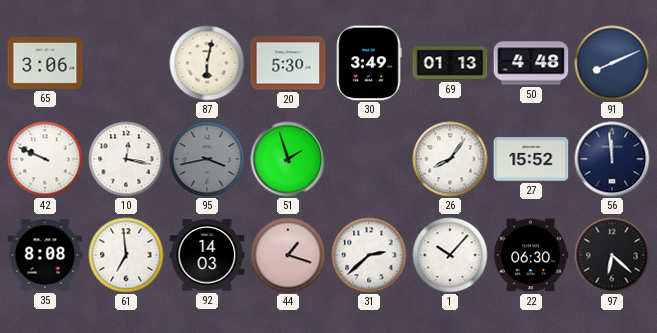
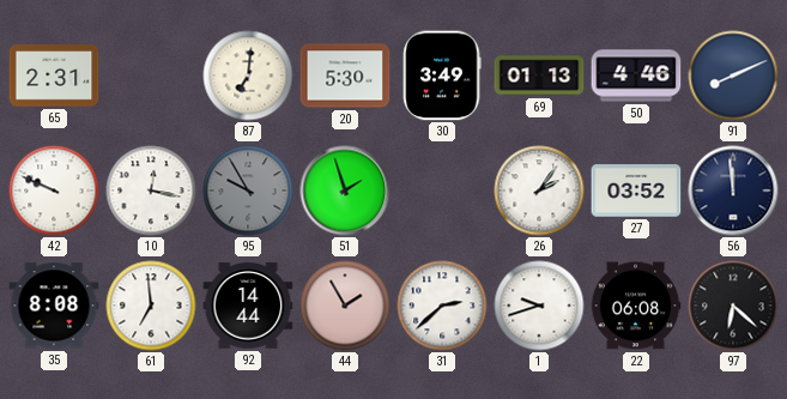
65: 3:06 -> 2:31
87: 6:02 -> 7:01
50: 4:48 -> 4:46
95: 3:43 -> 9:55
26: 8:06 -> 2:06
27: 15:52 -> 03:52
92: 14:03 -> 14:44
44: 1:18 -> 1:55
1: 10:07 -> 9:42
22: 06:30 -> 06:08
